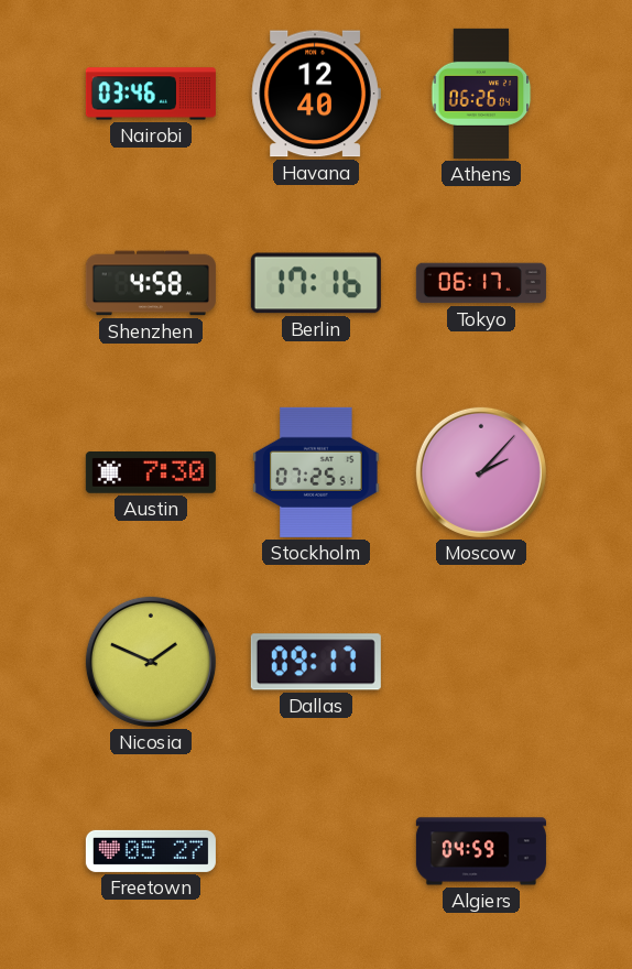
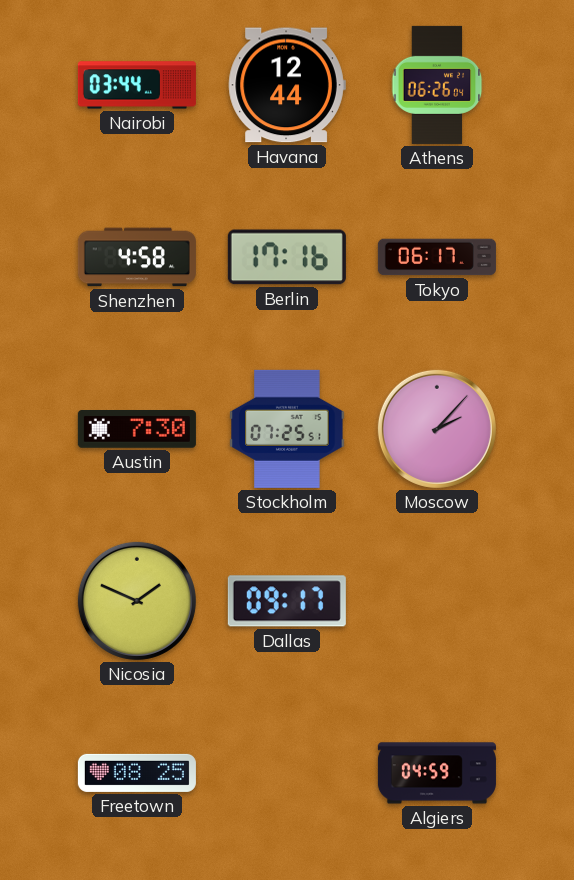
Nairobi: 03:46 -> 03:44
Havana: 12:40 -> 12:44
Freetown: 05:27 -> 08:25
